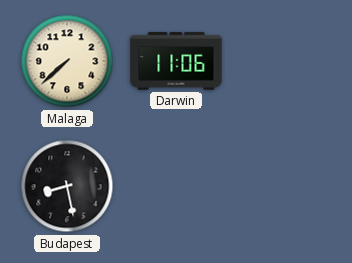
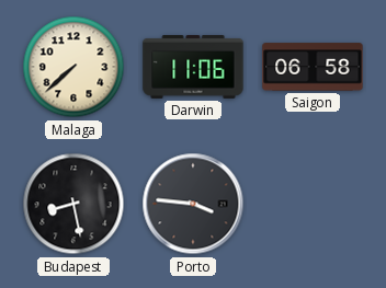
Saigon: none -> 06:58
Porto: none -> 3:46
